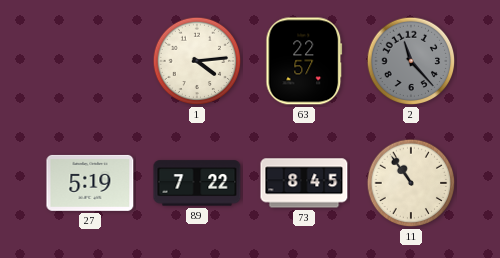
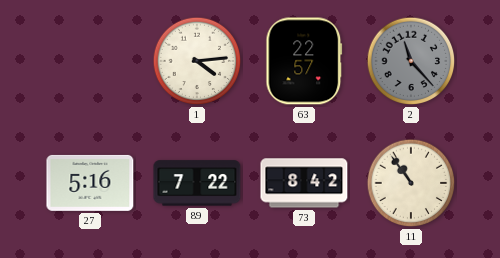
27: 5:19 -> 5:16
73: 8:45 -> 8:42
